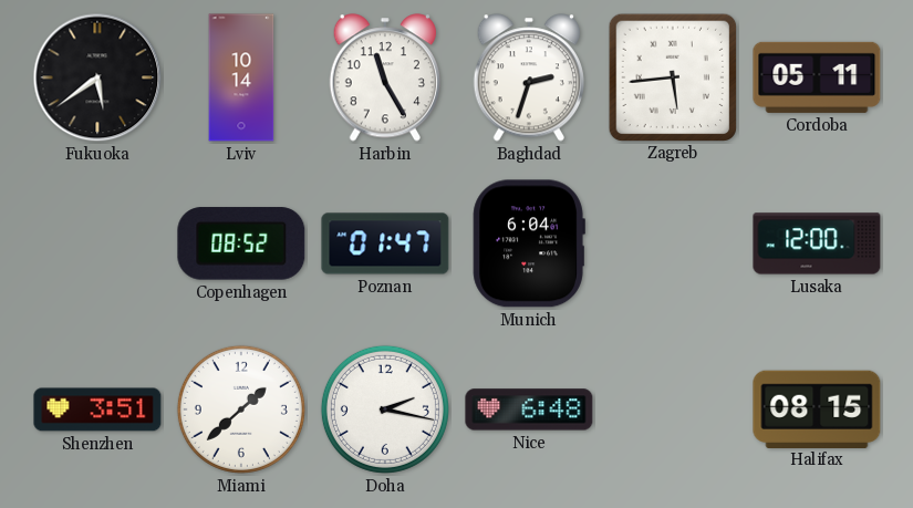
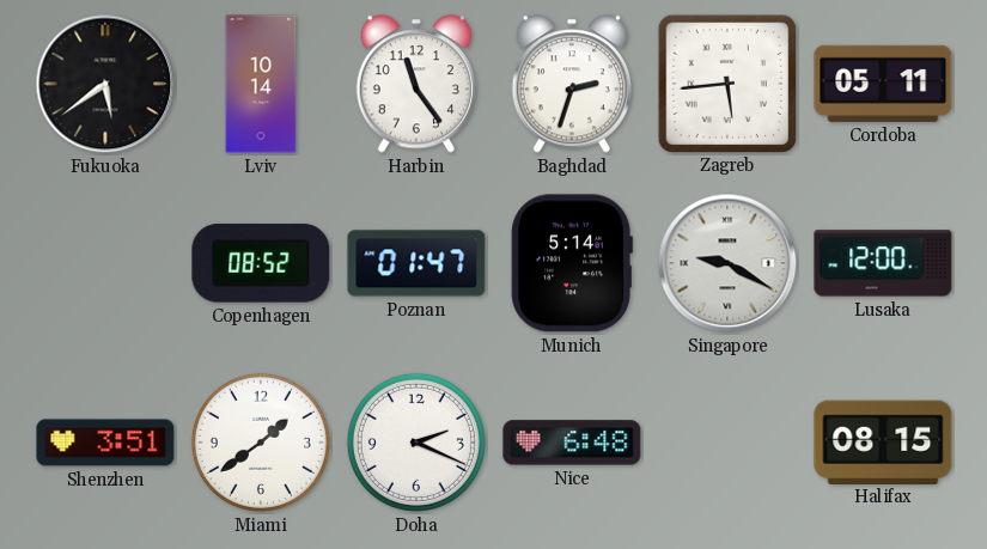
Harbin: 11:25 -> 11:24
Munich: 6:04 -> 5:14
Singapore: none -> 9:20
Miami: 1:38 -> 1:39
Doha: 2:17 -> 2:19
